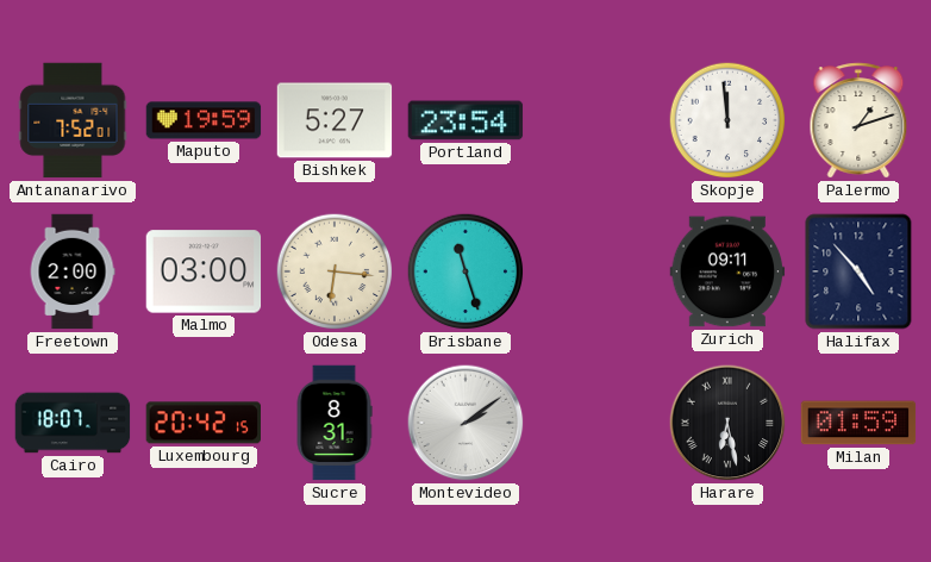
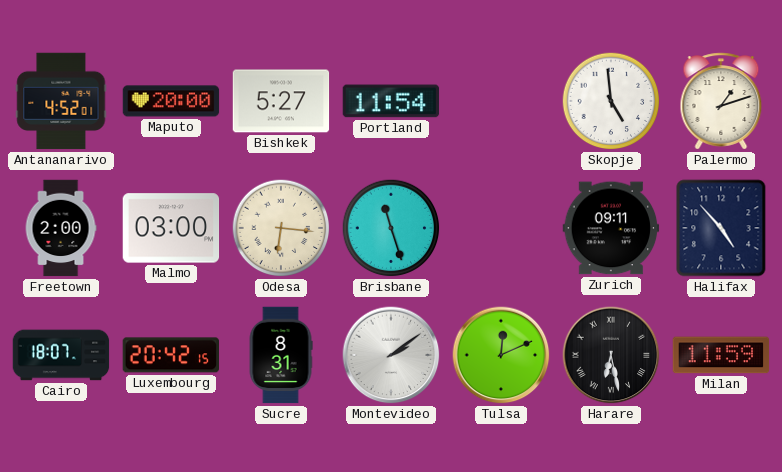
Antananarivo: 7:52 -> 4:52
Maputo: 19:59 -> 20:00
Portland: 23:54 -> 11:54
Skopje: 11:59 -> 4:59
Tulsa: none -> 12:11
Milan: 01:59 -> 11:59
